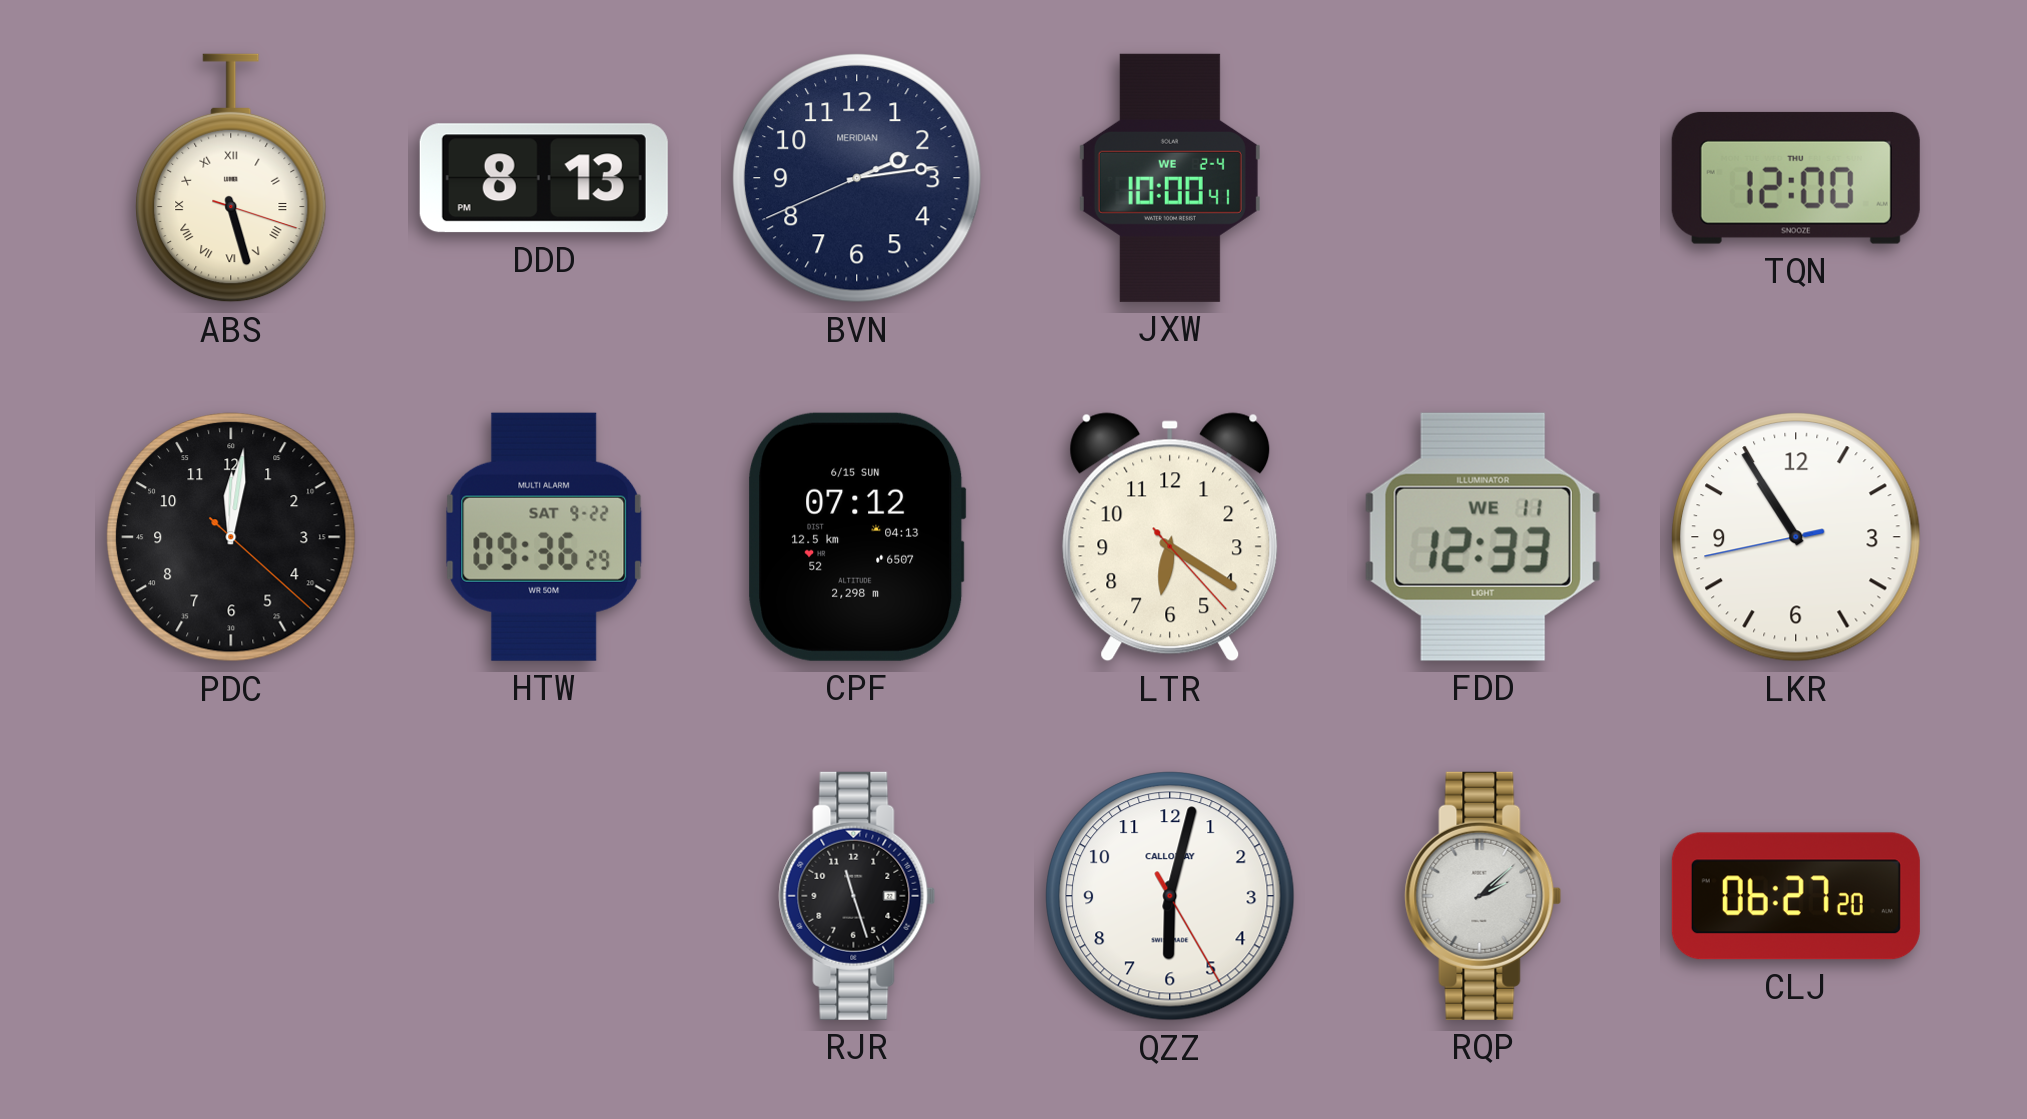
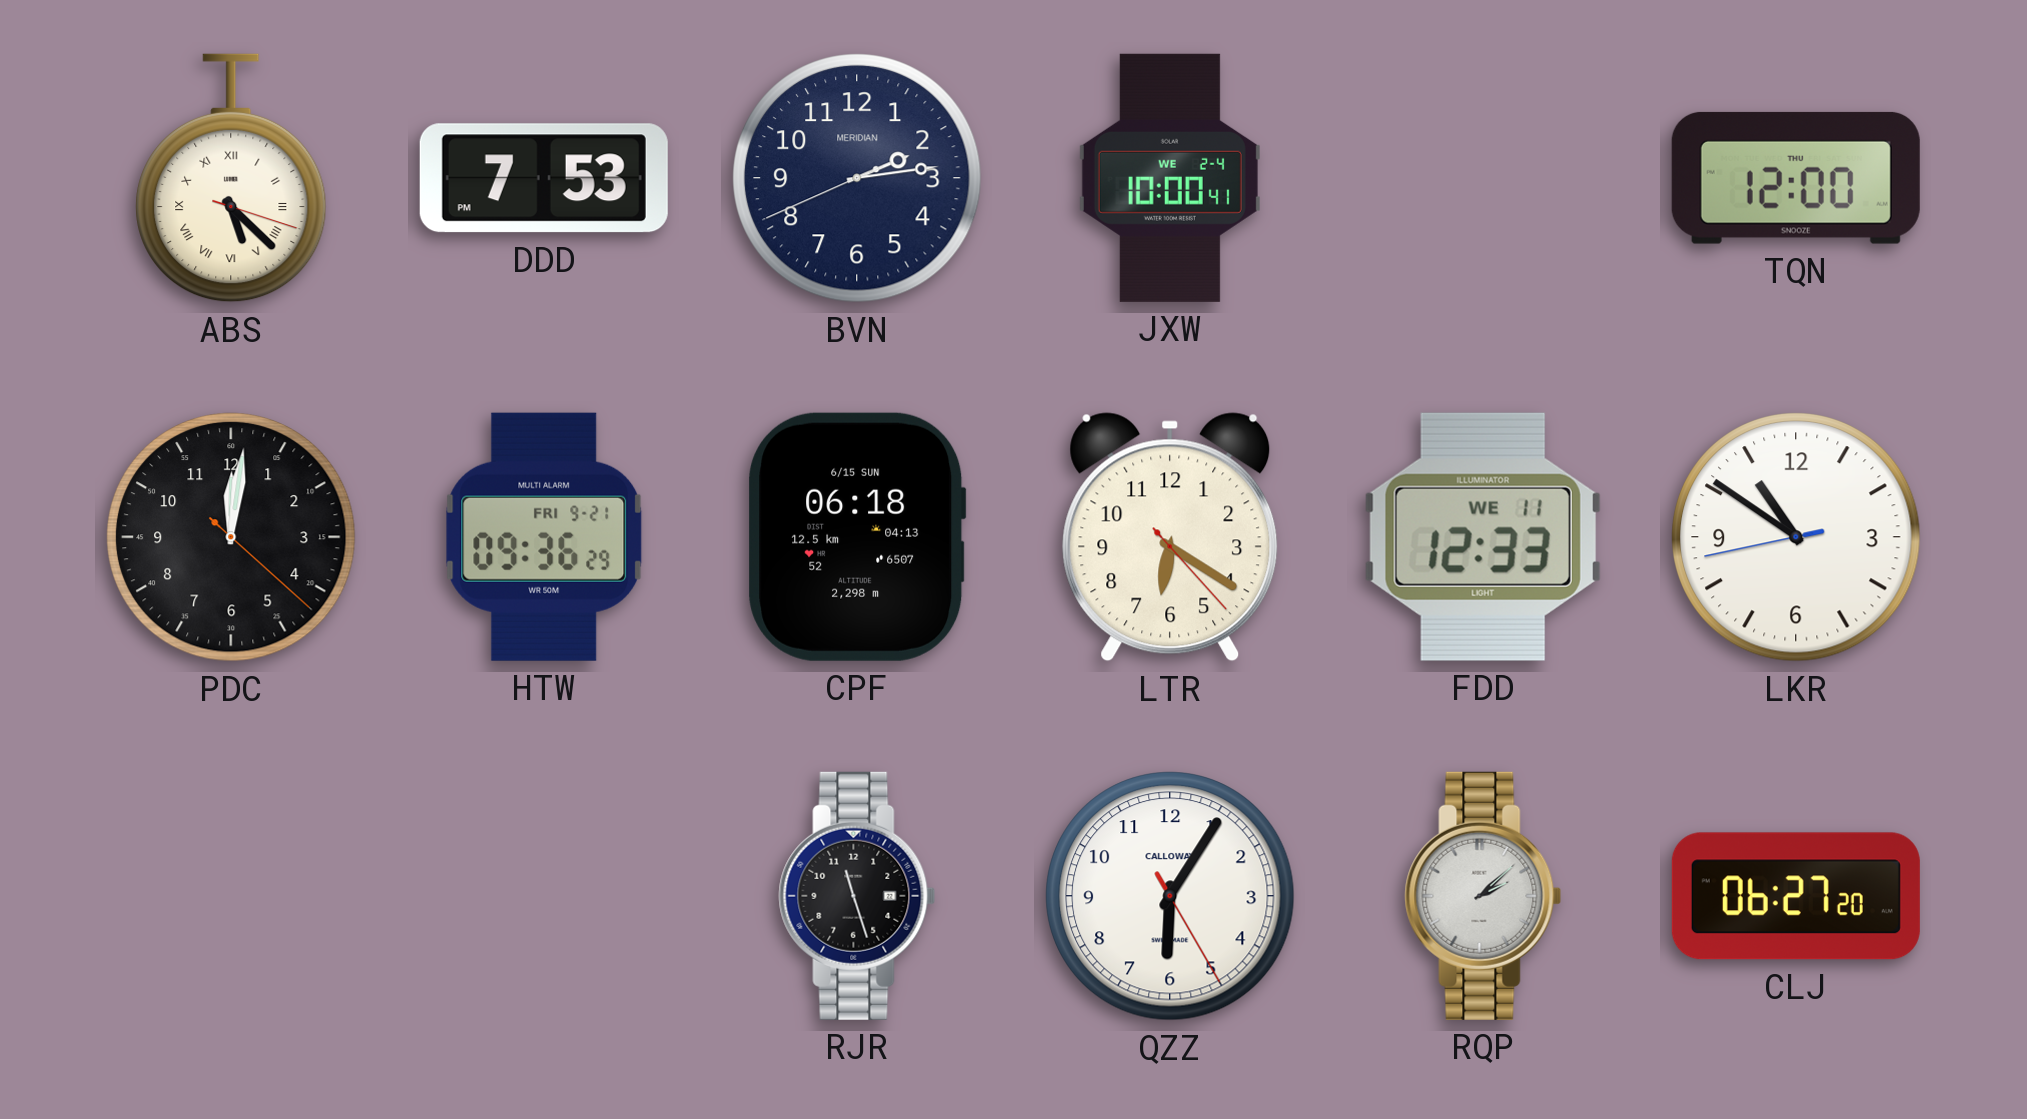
ABS: 5:27 -> 5:22
DDD: 8:13 -> 7:53
HTW date: SAT 9-22 -> FRI 9-21
CPF: 07:12 -> 06:18
LKR: 10:54 -> 10:50
QZZ: 6:02 -> 6:05
